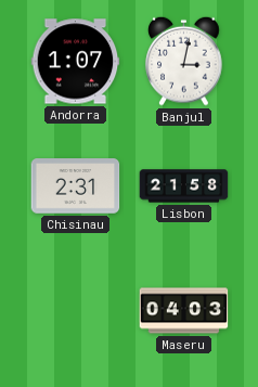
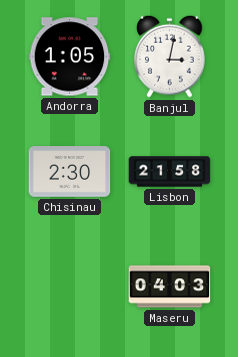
Andorra: 1:07 -> 1:05
Chisinau: 2:31 -> 2:30
